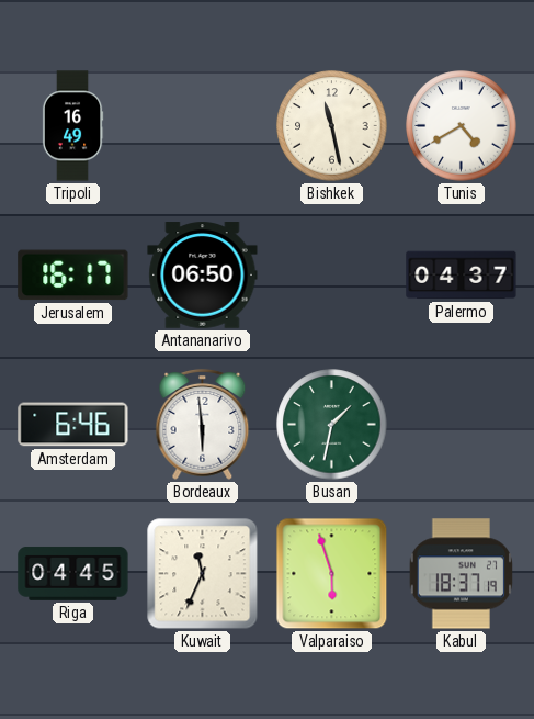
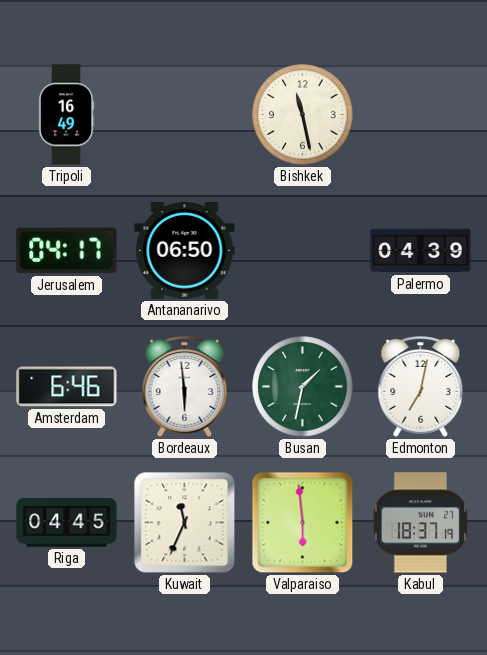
Tunis: 4:40 -> none
Jerusalem: 16:17 -> 04:17
Palermo: 04:37 -> 04:39
Edmonton: none -> 7:02
Valparaiso: 5:57 -> 5:59
